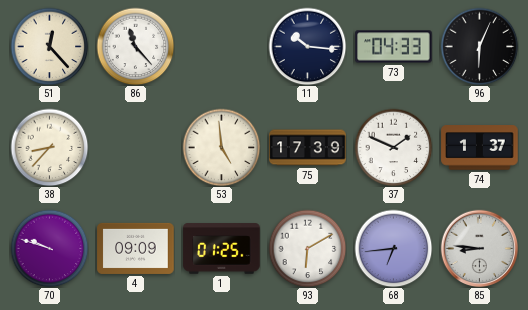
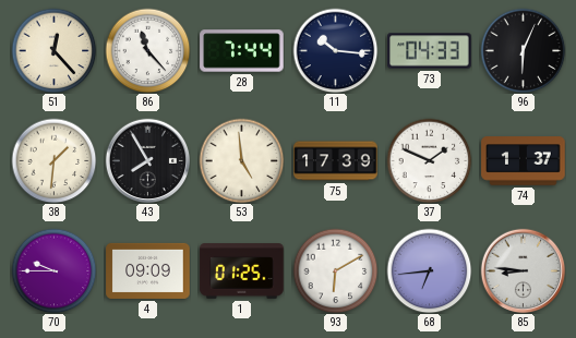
28: none -> 7:44
38: 8:37 -> 1:31
43: none -> 7:55
70: 9:48 -> 9:45
